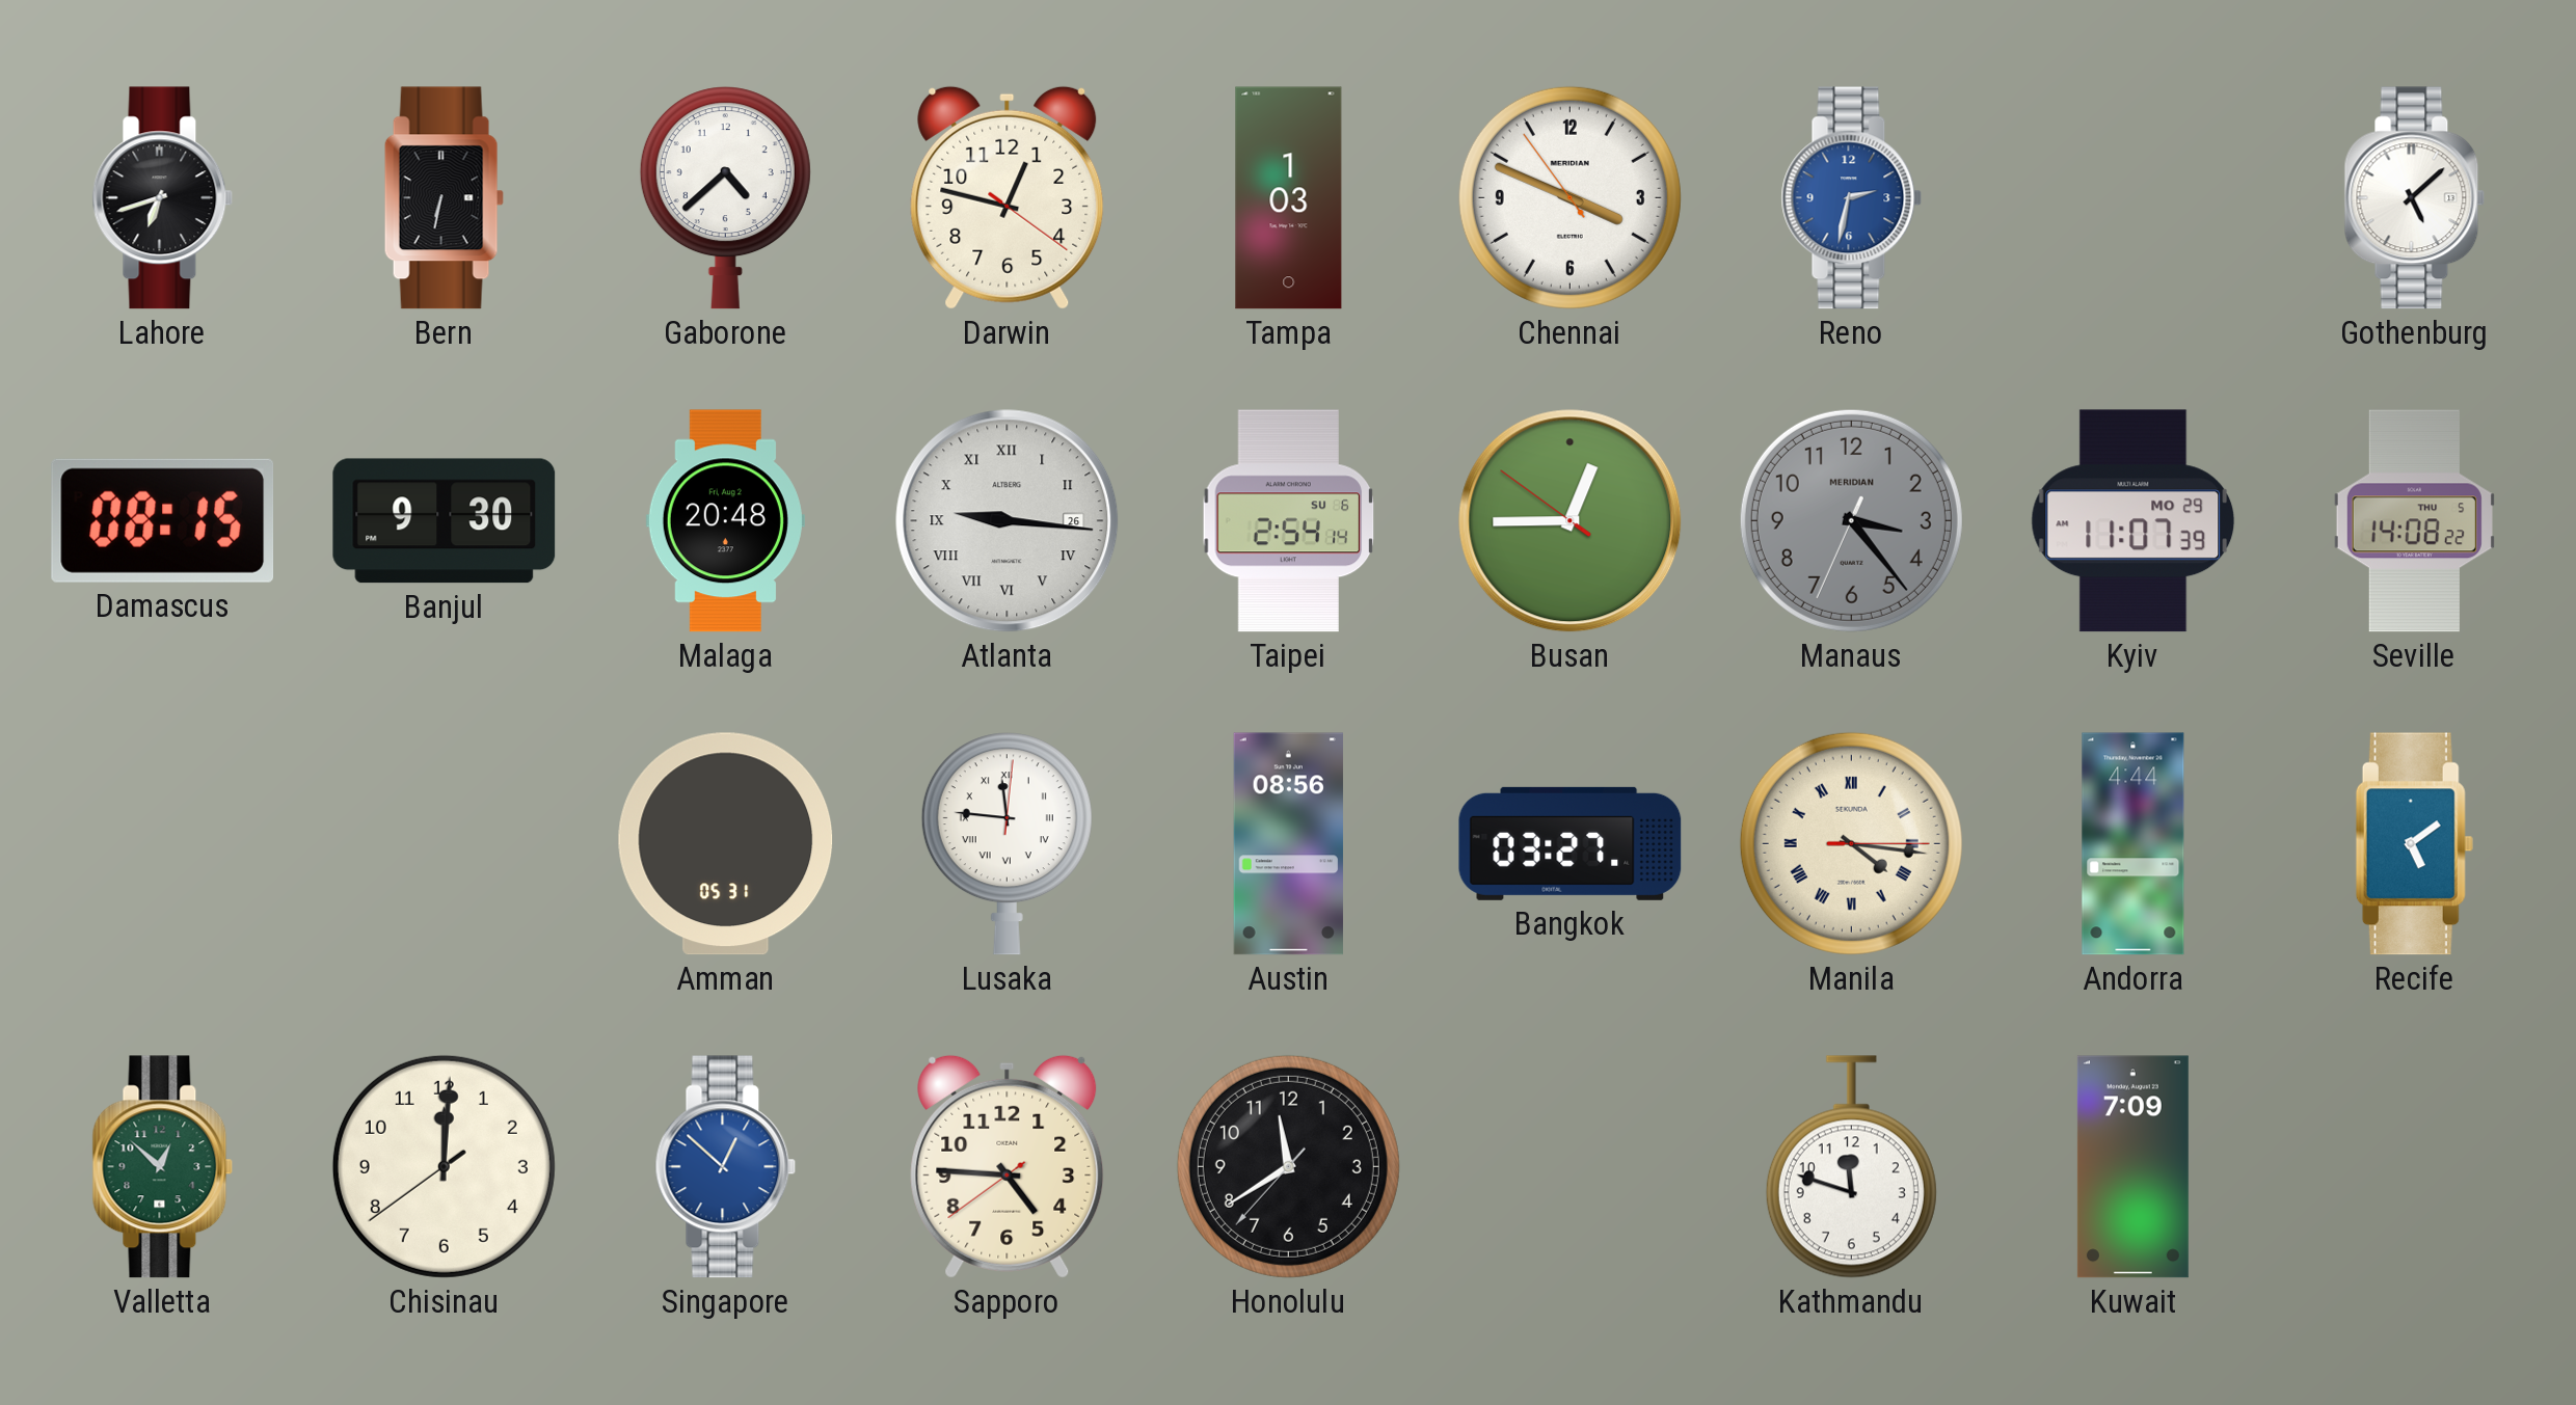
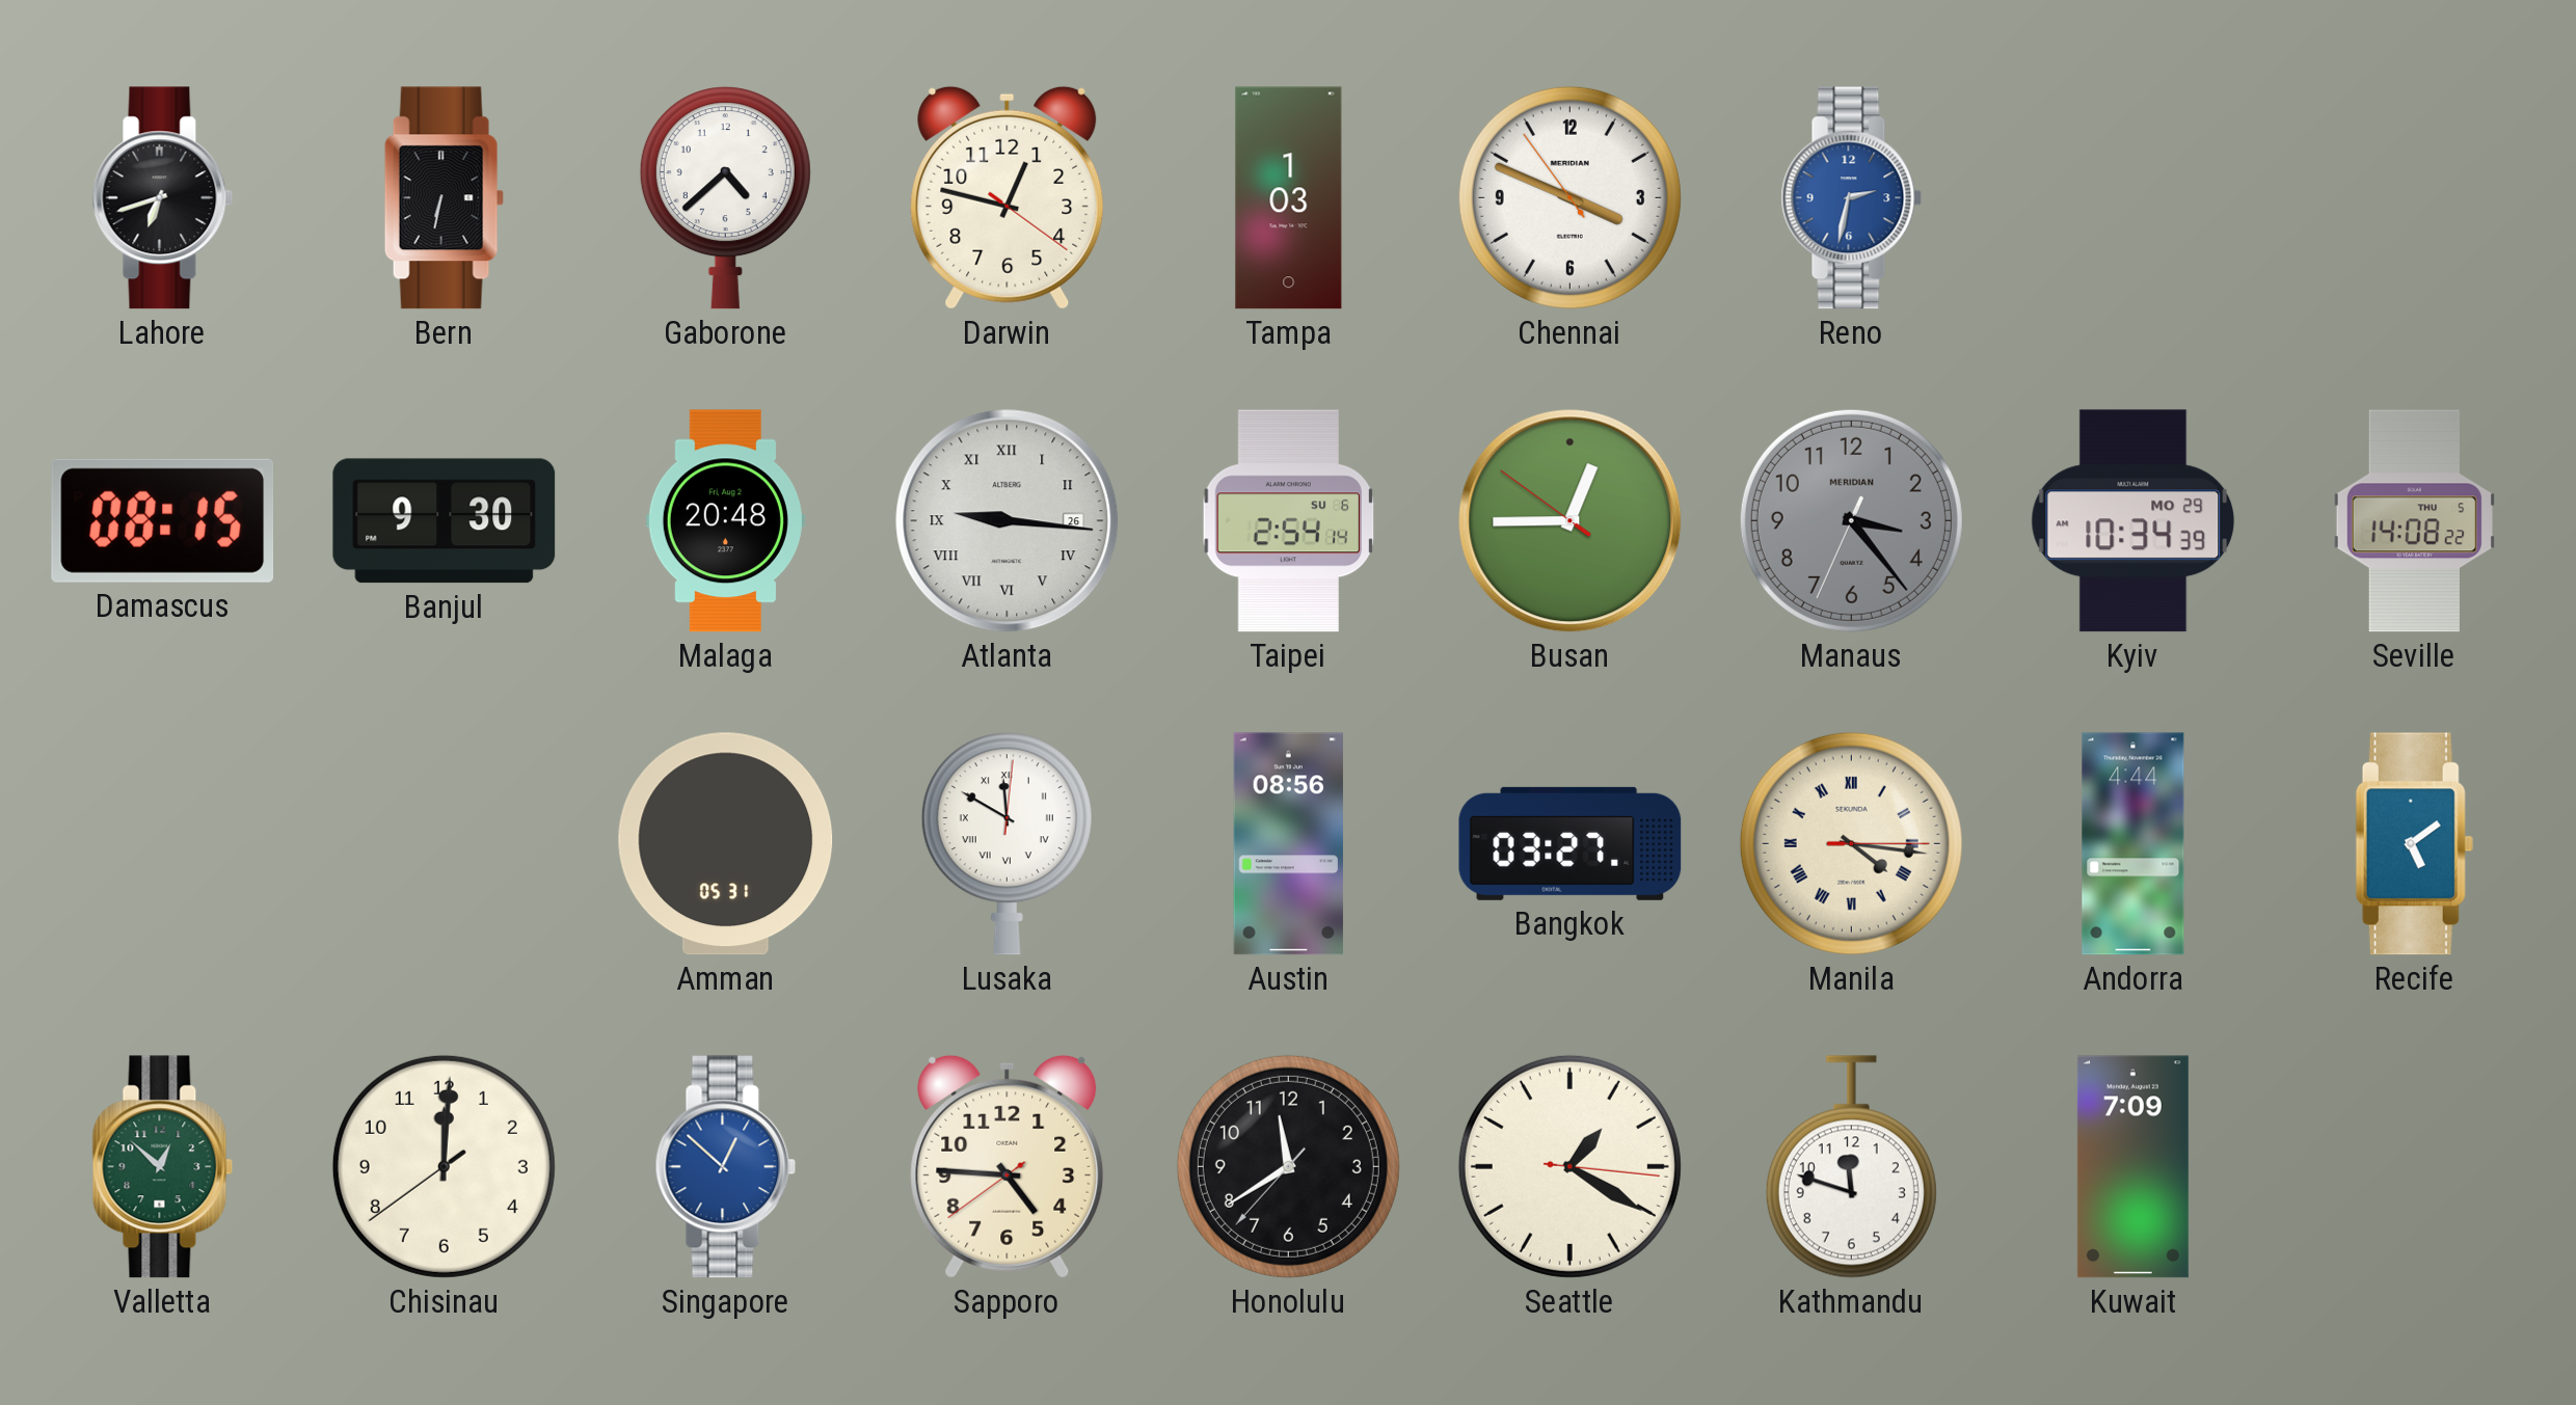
Gothenburg: 5:08 -> none
Kyiv: 11:07 -> 10:34
Lusaka: 11:46 -> 11:50
Seattle: none -> 1:20
